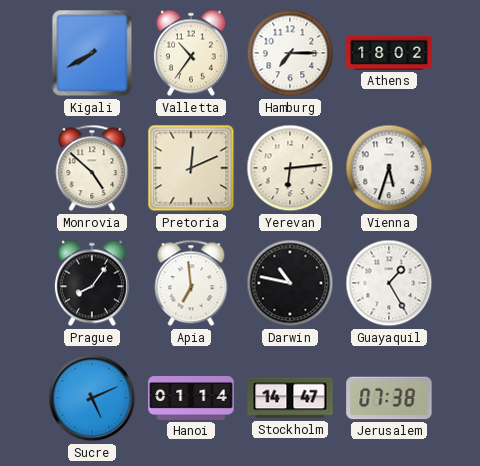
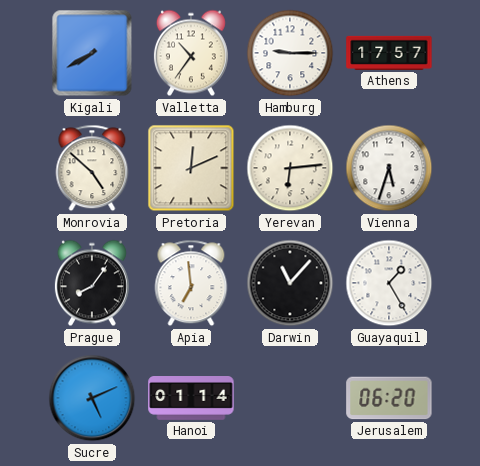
Hamburg: 7:15 -> 9:15
Athens: 18:02 -> 17:57
Darwin: 10:47 -> 11:07
Stockholm: 14:47 -> none
Jerusalem: 07:38 -> 06:20
